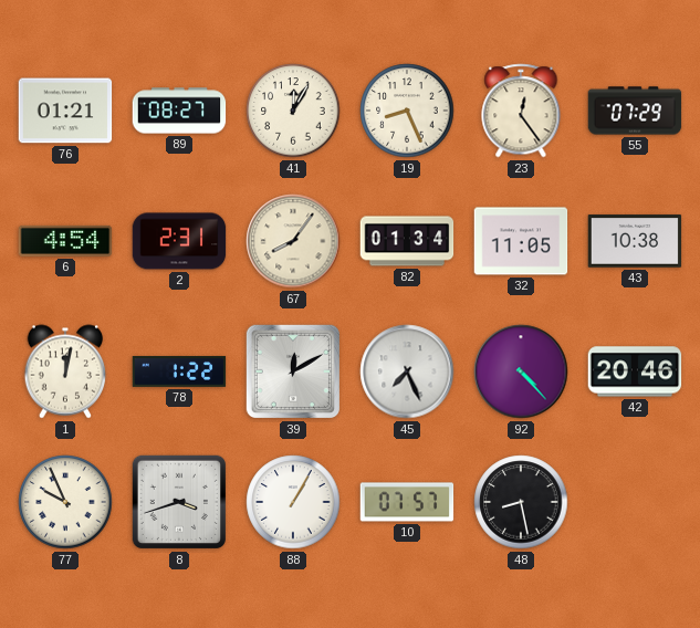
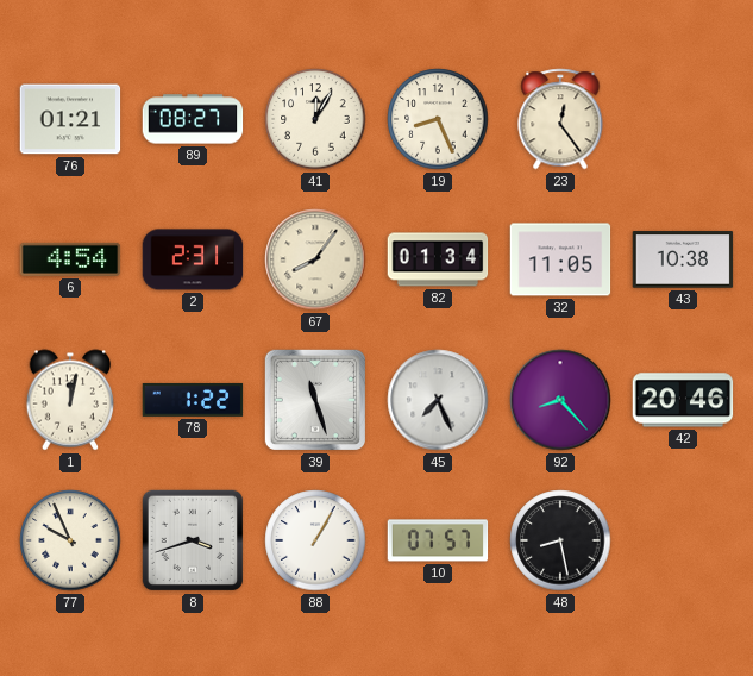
55: 07:29 -> none
39: 12:10 -> 11:27
92: 4:23 -> 8:23
